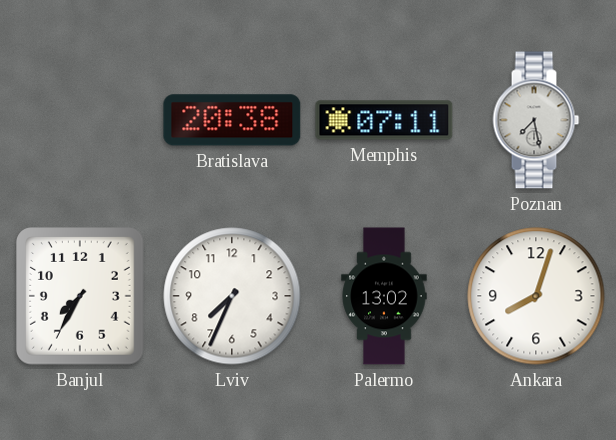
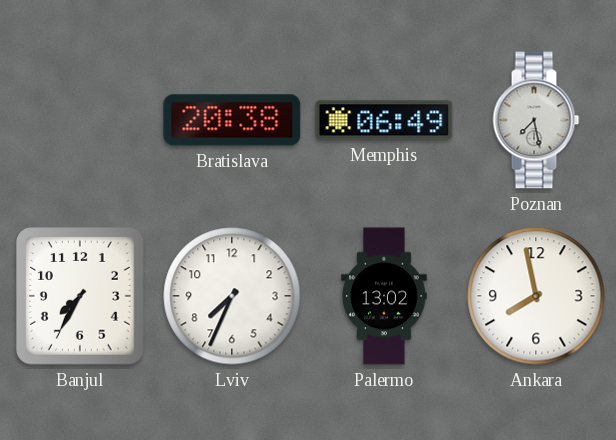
Memphis: 07:11 -> 06:49
Ankara: 8:03 -> 7:58
